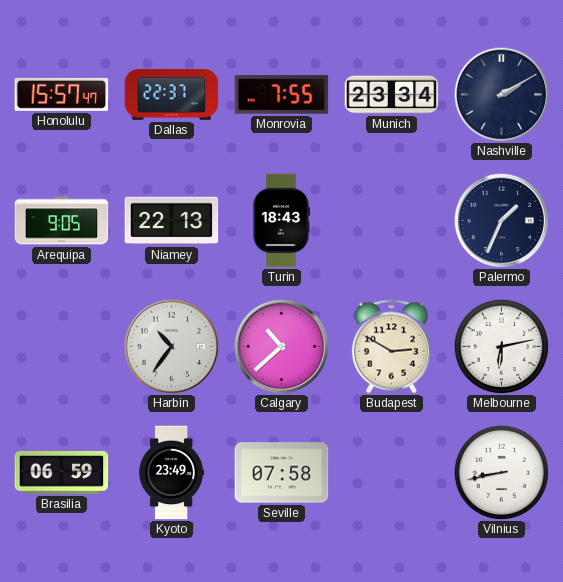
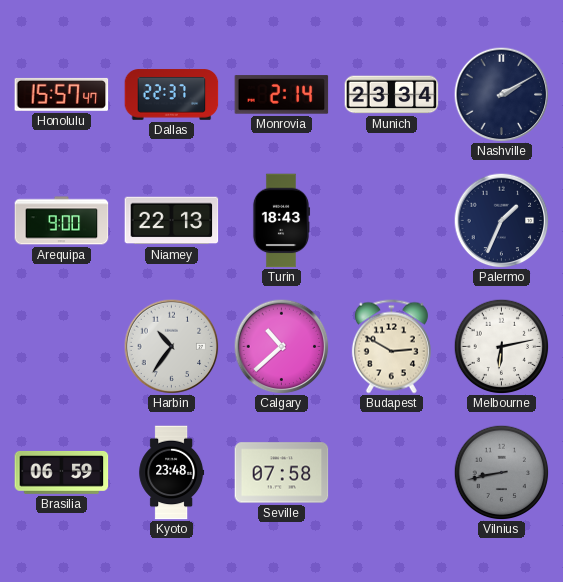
Monrovia: 7:55 -> 2:14
Arequipa: 9:05 -> 9:00
Kyoto: 23:49 -> 23:48
Vilnius dial: white -> grey
